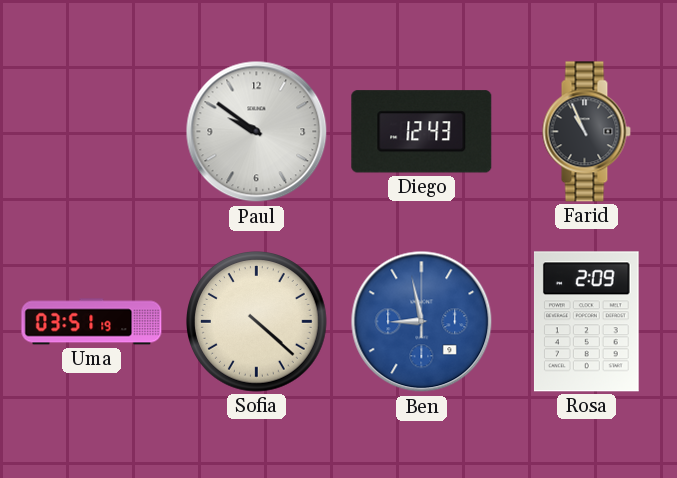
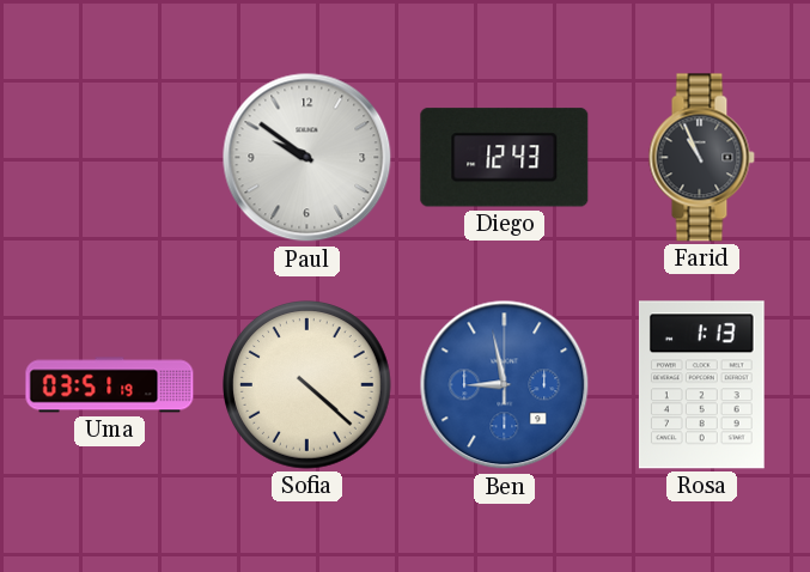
Rosa: 2:09 -> 1:13
